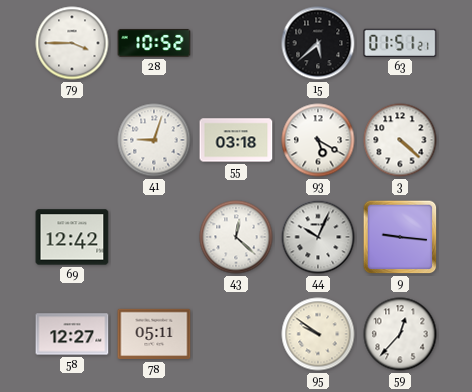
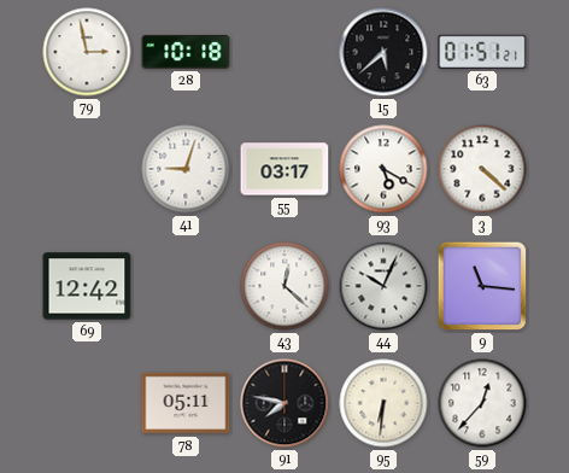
79: 3:45 -> 2:58
28: 10:52 -> 10:18
55: 03:18 -> 03:17
9: 9:16 -> 11:16
58: 12:27 -> none
91: none -> 7:47
95: 9:51 -> 6:31
